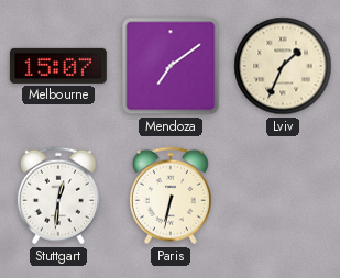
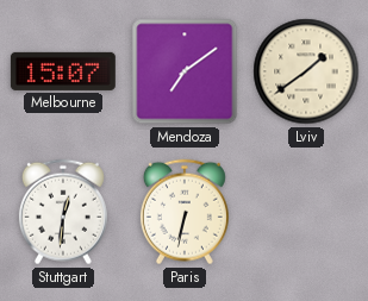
Lviv: 1:34 -> 1:39
